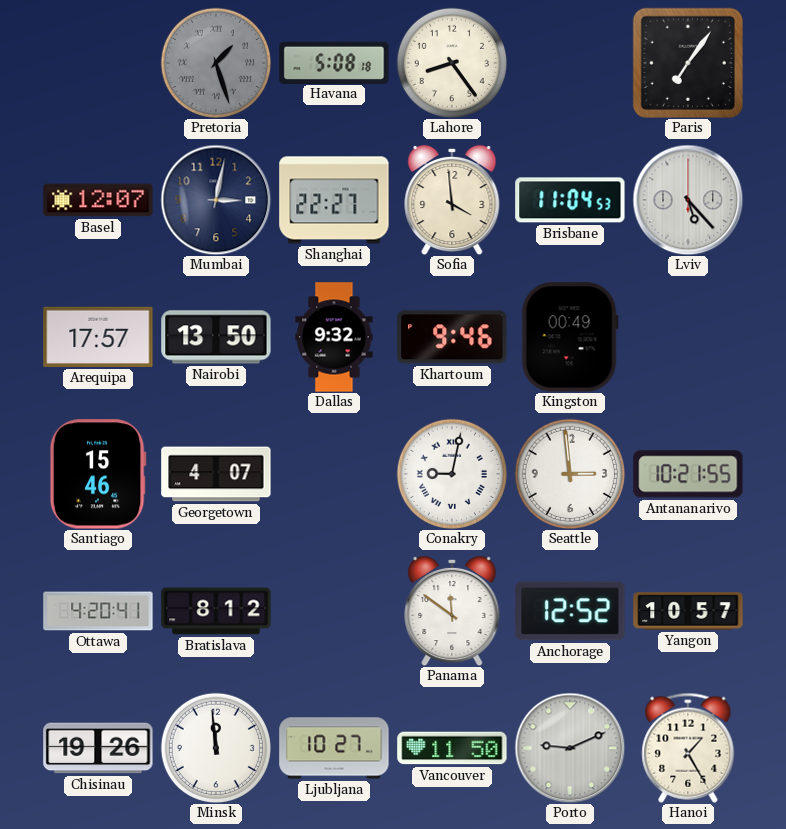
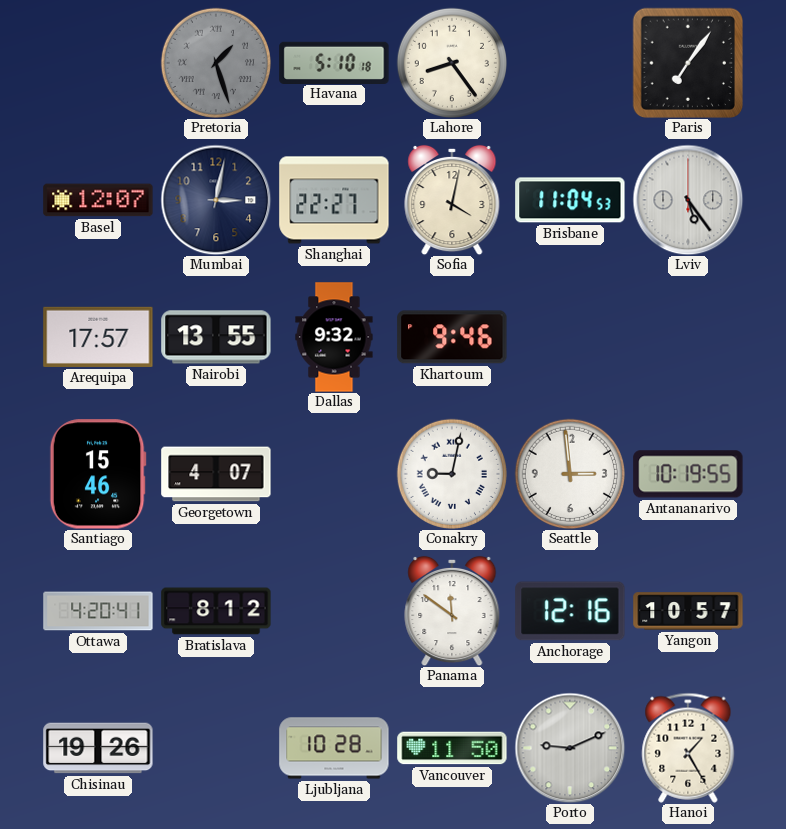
Havana: 5:08 -> 5:10
Sofia: 3:59 -> 4:02
Lviv: 5:23 -> 5:24
Nairobi: 13:50 -> 13:55
Kingston: 00:49 -> none
Antananarivo: 10:21 -> 10:19
Anchorage: 12:52 -> 12:16
Minsk: 11:59 -> none
Ljubljana: 10:27 -> 10:28
